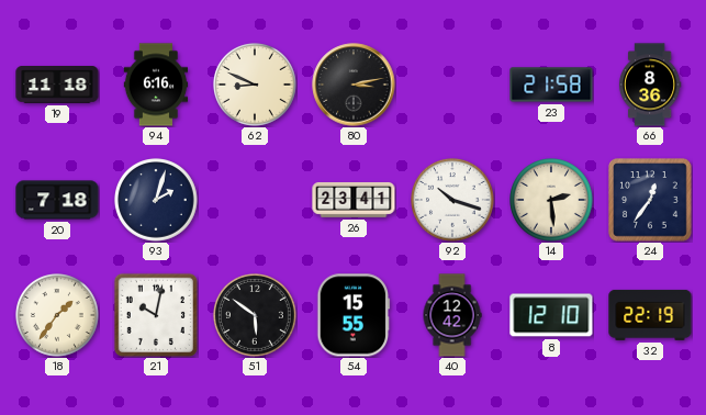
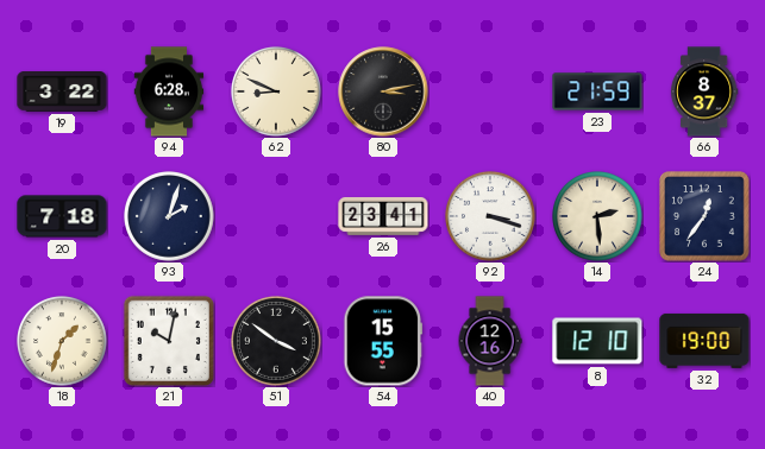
19: 11:18 -> 3:22
94: 6:16 -> 6:28
23: 21:58 -> 21:59
66: 8:36 -> 8:37
92: 10:18 -> 3:18
18: 1:36 -> 1:33
51: 5:51 -> 3:51
40: 12:42 -> 12:16
32: 22:19 -> 19:00
